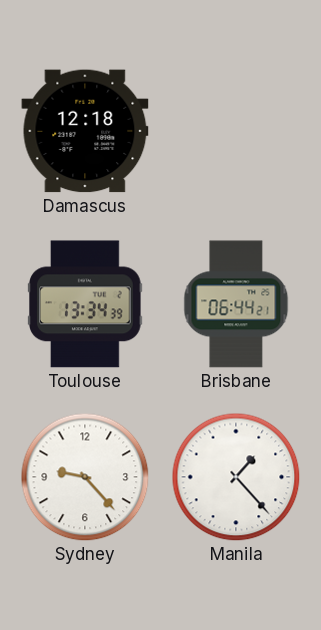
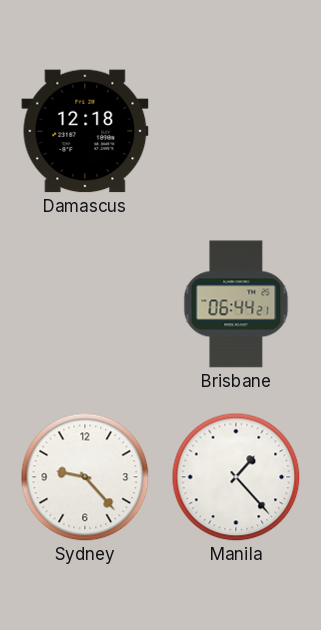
Toulouse: 13:34 -> none
